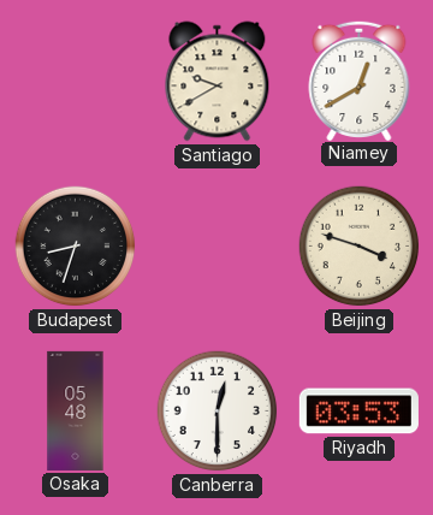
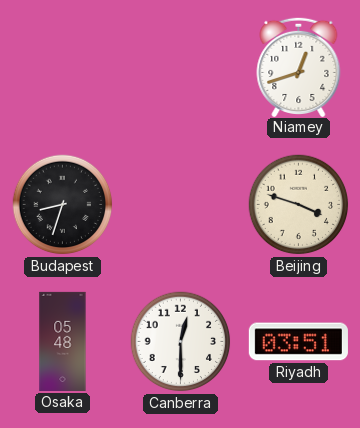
Santiago: 9:40 -> none
Niamey: 12:40 -> 12:42
Riyadh: 03:53 -> 03:51
